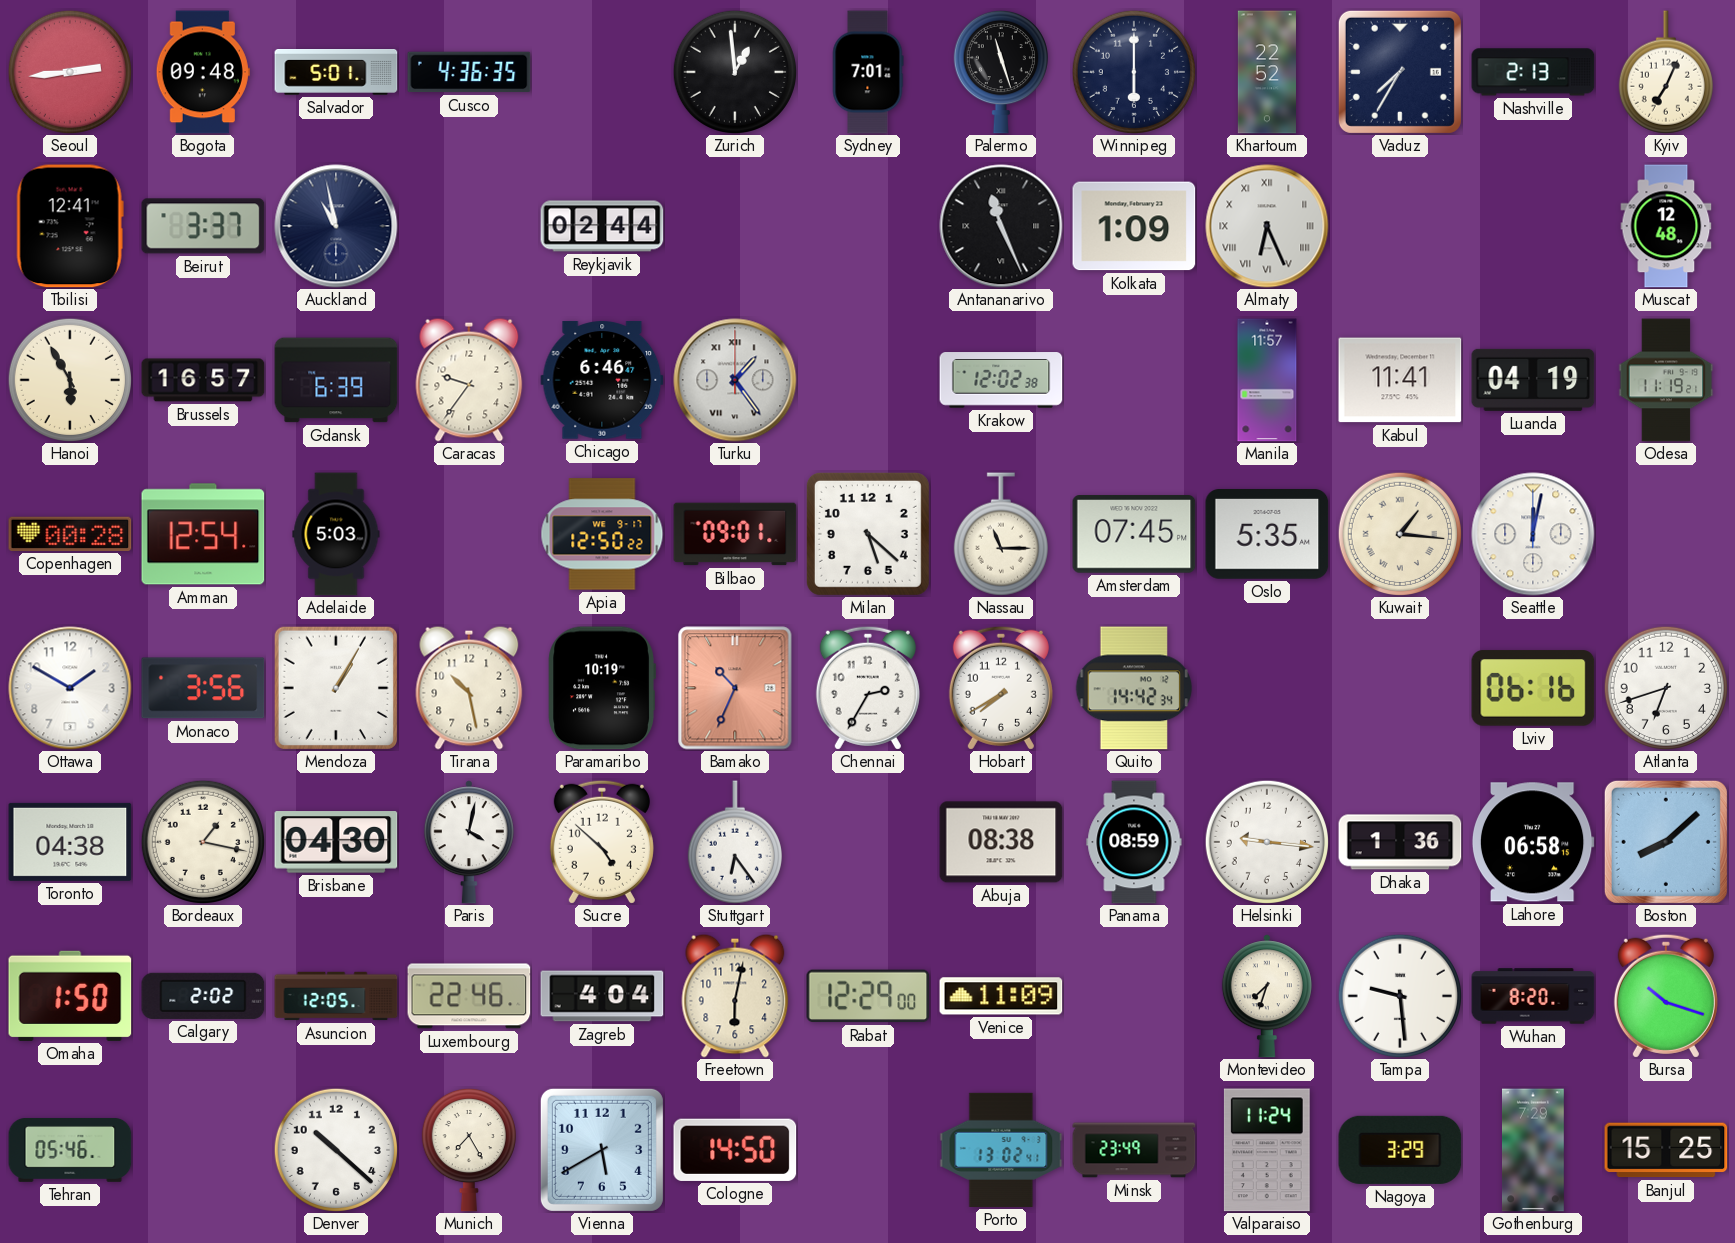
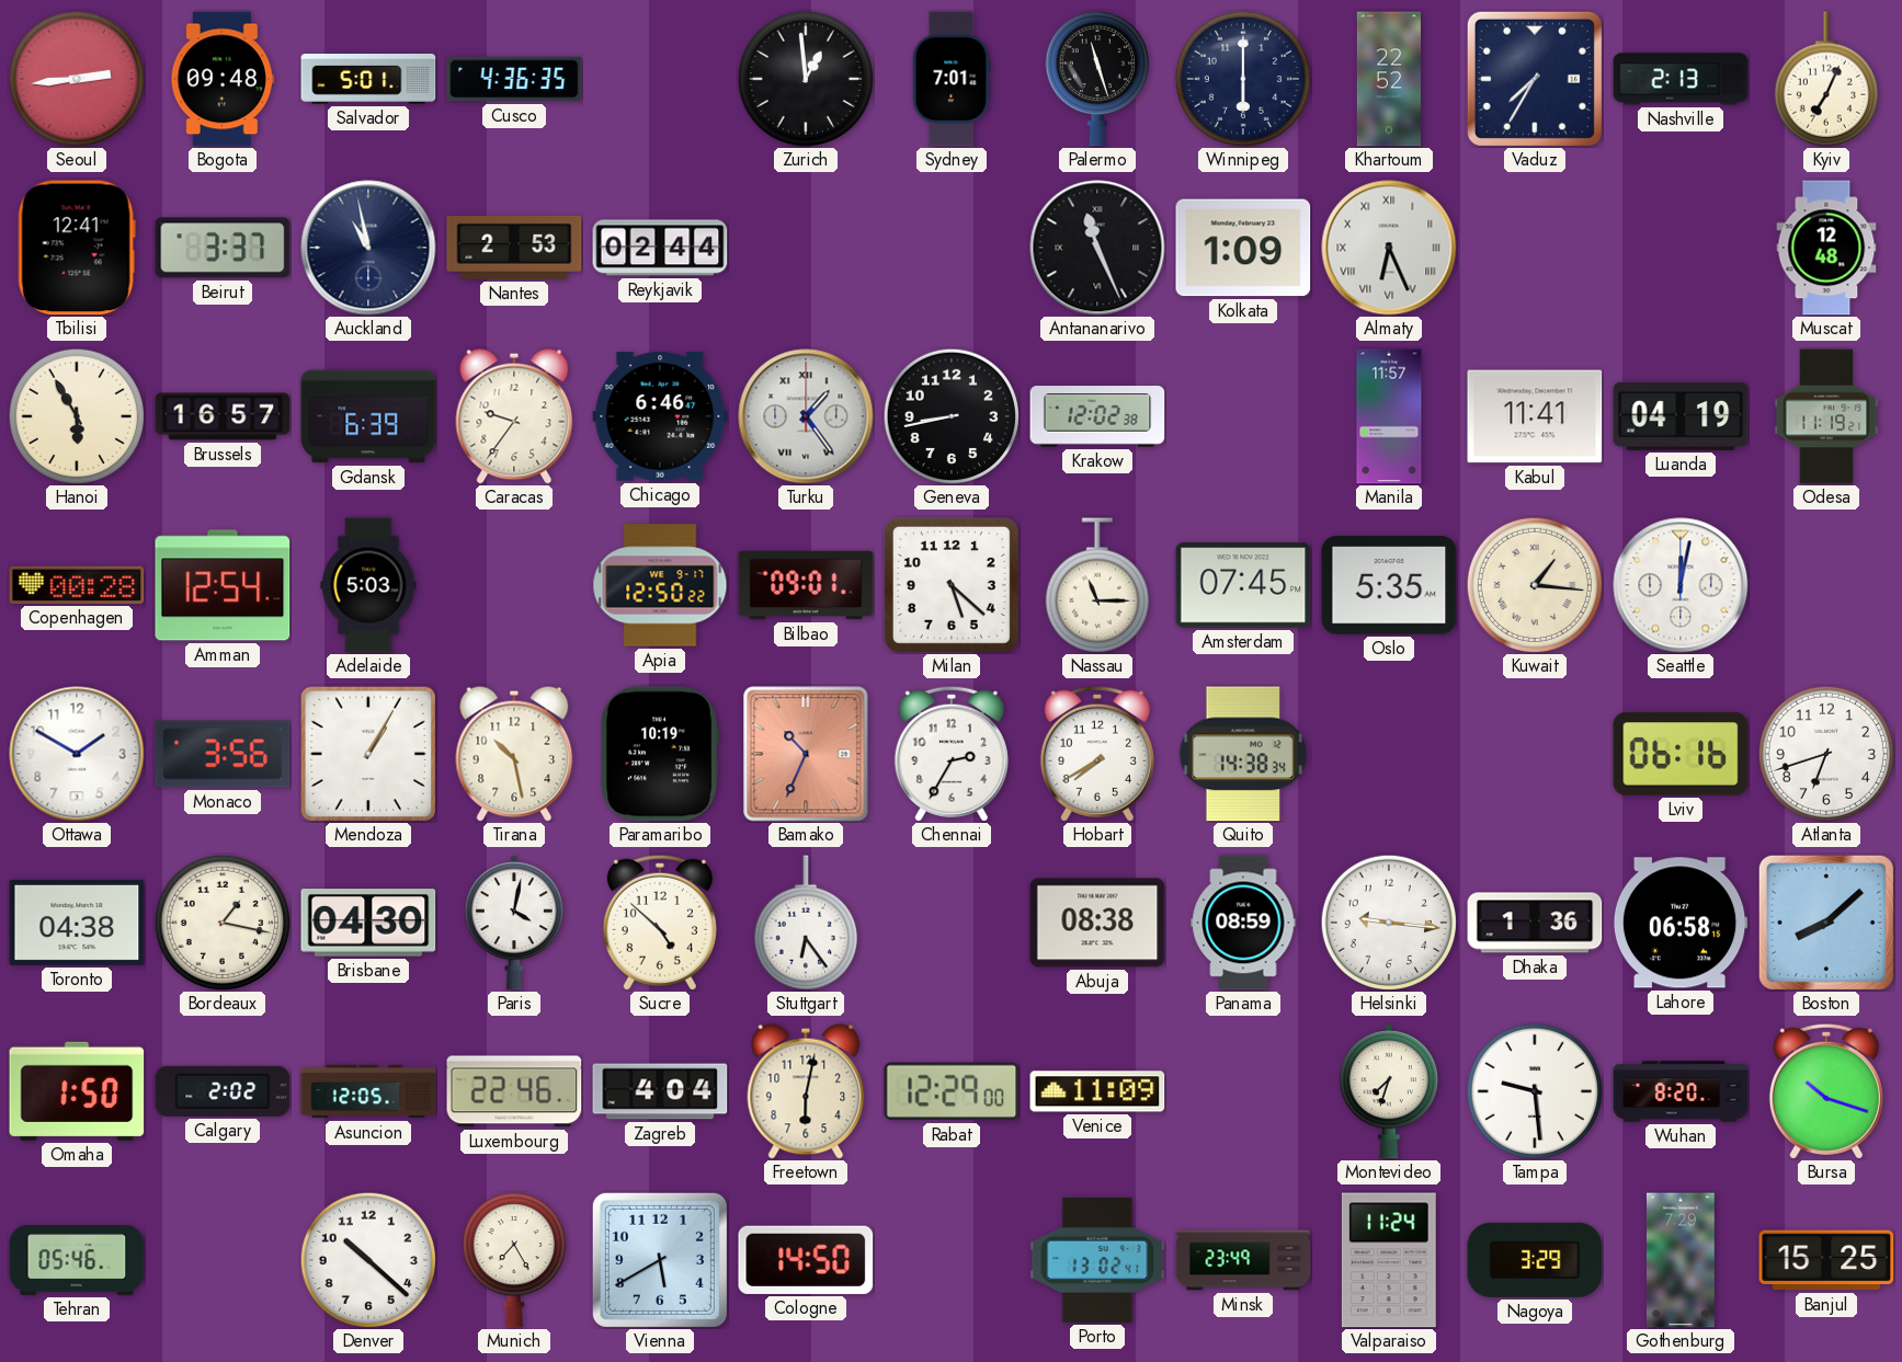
Nantes: none -> 2:53
Geneva: none -> 8:43
Quito: 14:42 -> 14:38
